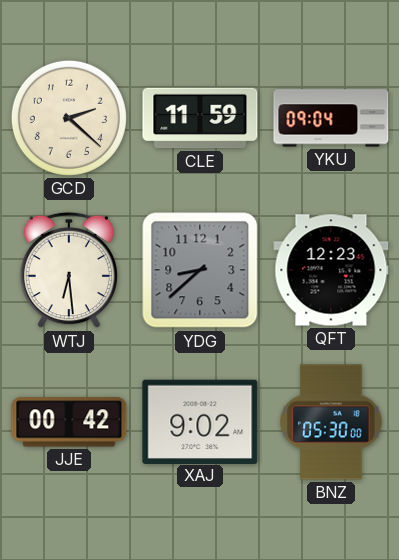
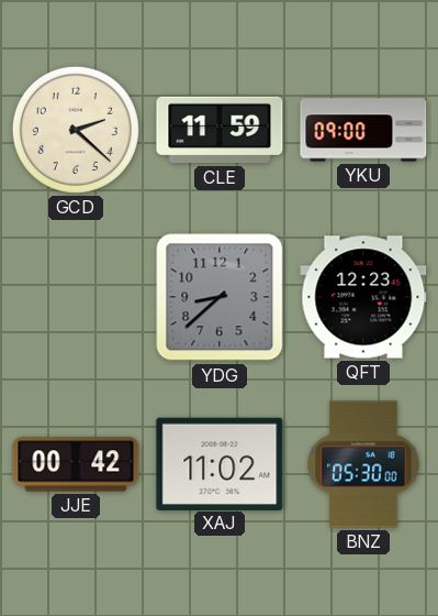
YKU: 09:04 -> 09:00
WTJ: 6:29 -> none
XAJ: 9:02 -> 11:02
